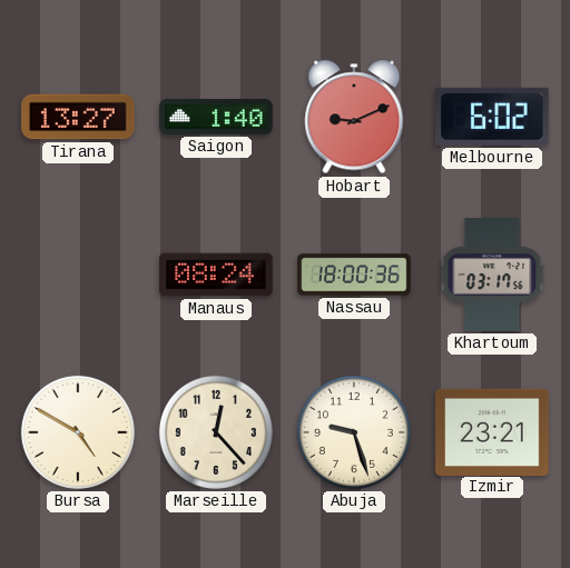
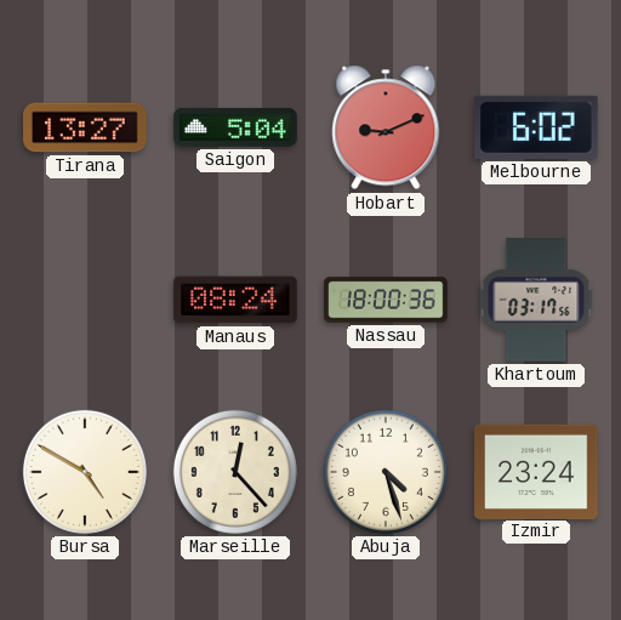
Saigon: 1:40 -> 5:04
Abuja: 9:27 -> 4:27
Izmir: 23:21 -> 23:24
